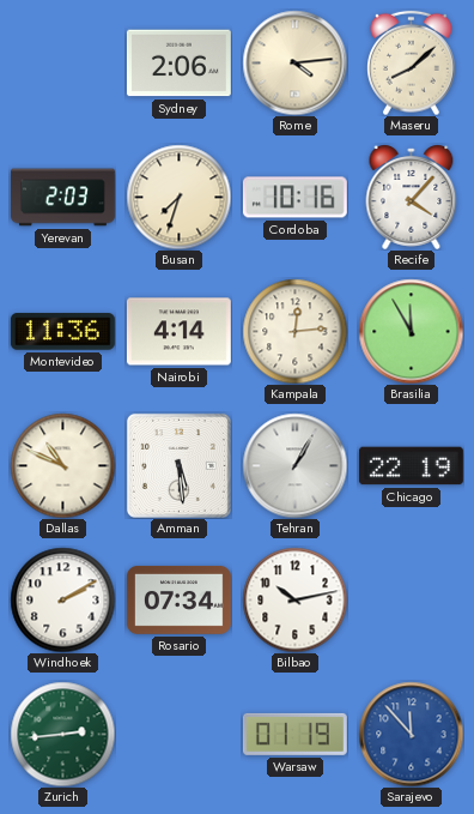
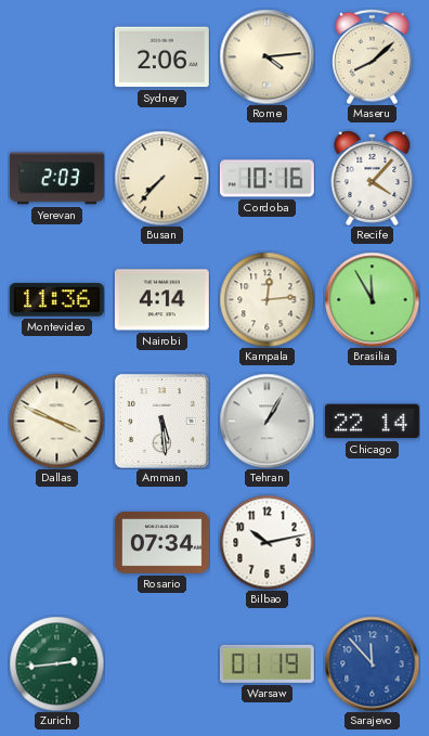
Busan: 7:33 -> 7:37
Dallas: 10:49 -> 3:49
Chicago: 22:19 -> 22:14
Windhoek: 2:10 -> none
